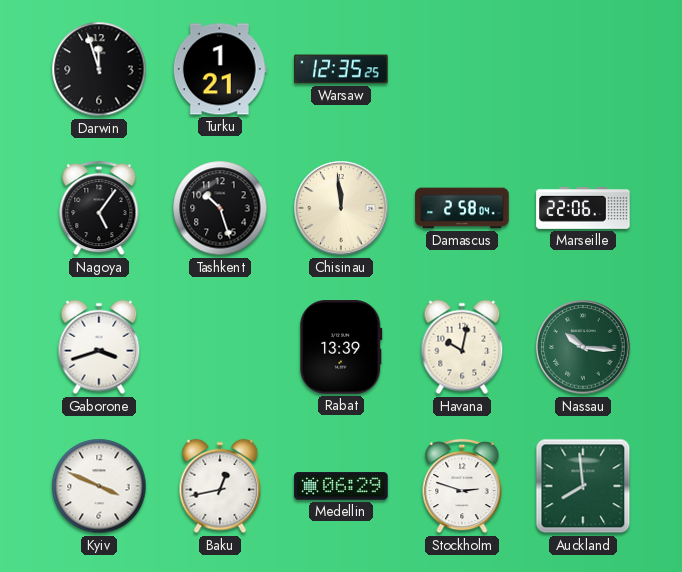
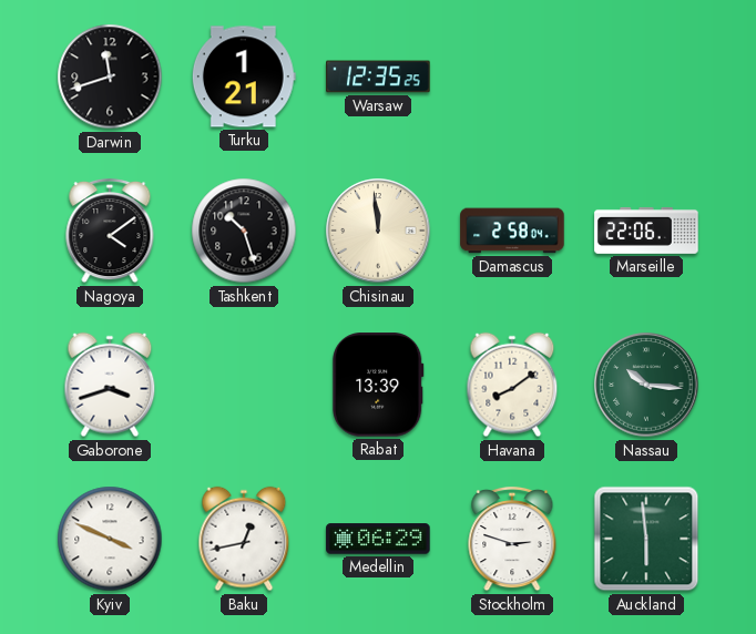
Darwin: 11:57 -> 11:42
Nagoya: 5:06 -> 4:09
Havana: 10:02 -> 8:09
Auckland: 7:59 -> 5:59
